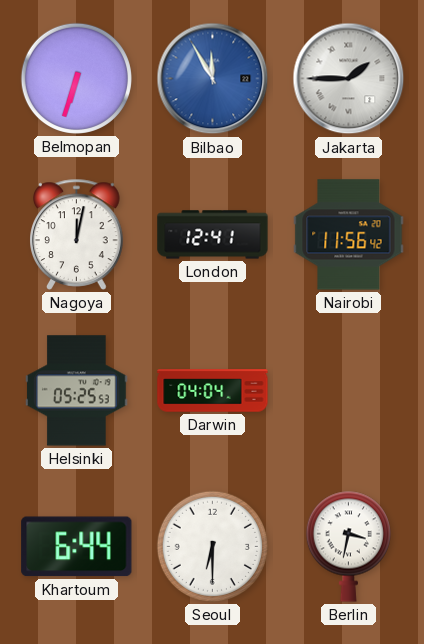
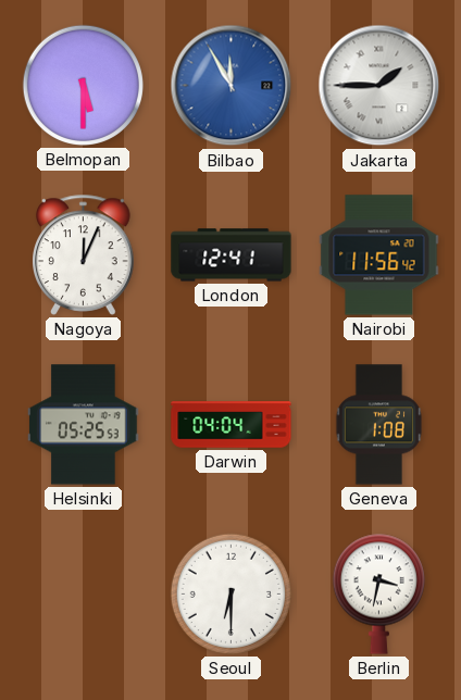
Belmopan: 6:33 -> 5:30
Nagoya: 12:02 -> 12:04
Geneva: none -> 1:08
Khartoum: 6:44 -> none
